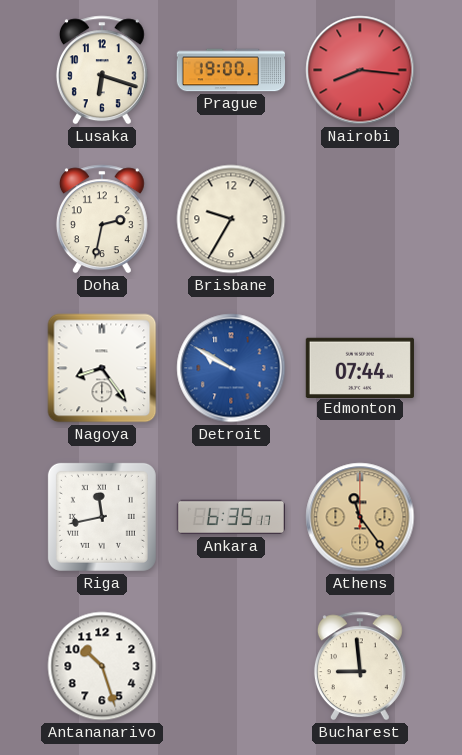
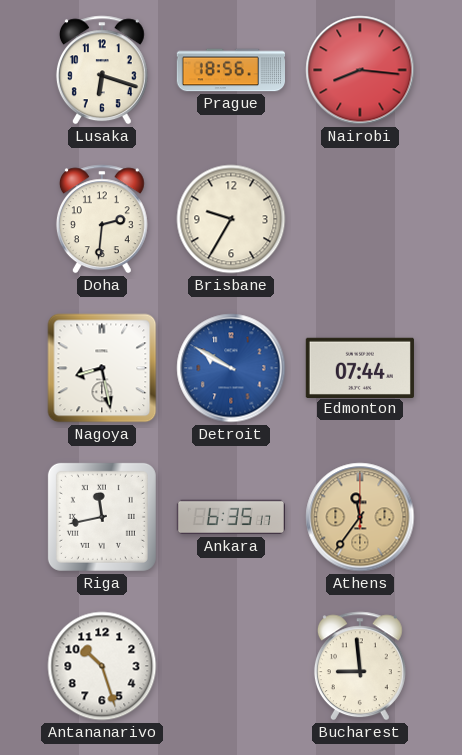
Prague: 19:00 -> 18:56
Doha: 2:32 -> 2:31
Nagoya: 8:24 -> 8:28
Athens: 11:24 -> 11:36
